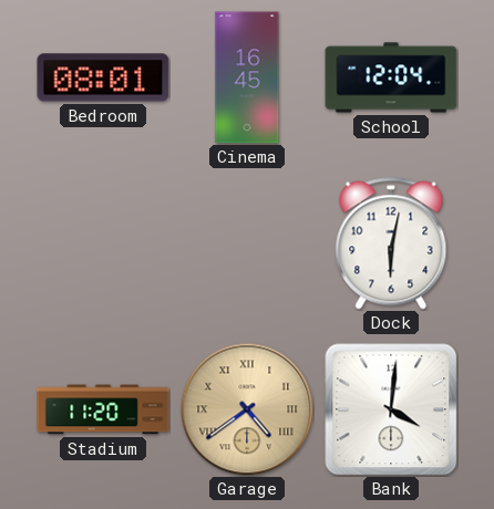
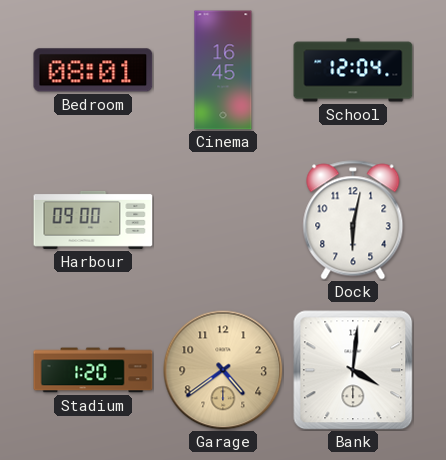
Harbour: none -> 09:00
Stadium: 11:20 -> 1:20
Garage numerals: Roman -> Arabic
